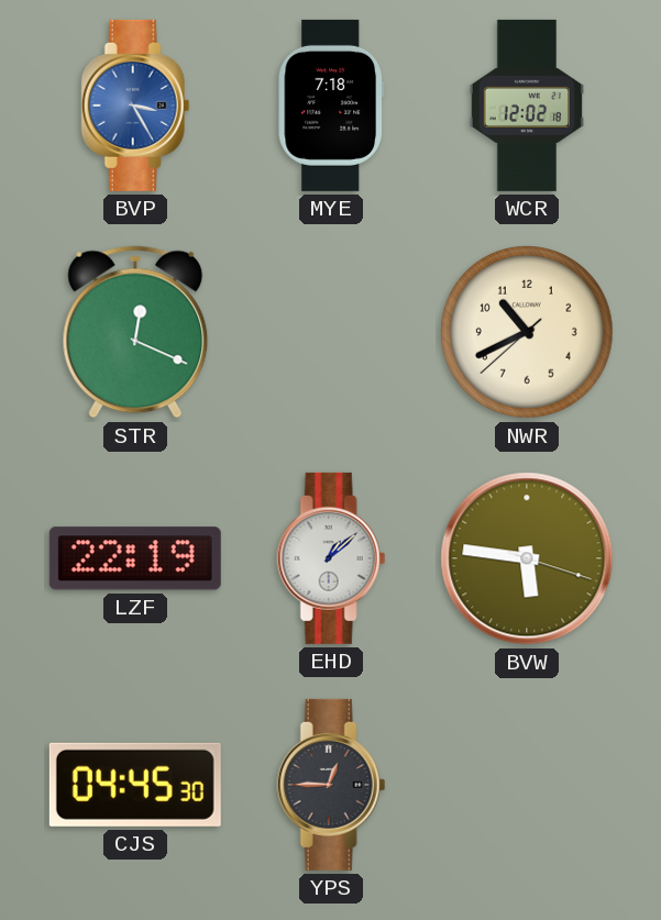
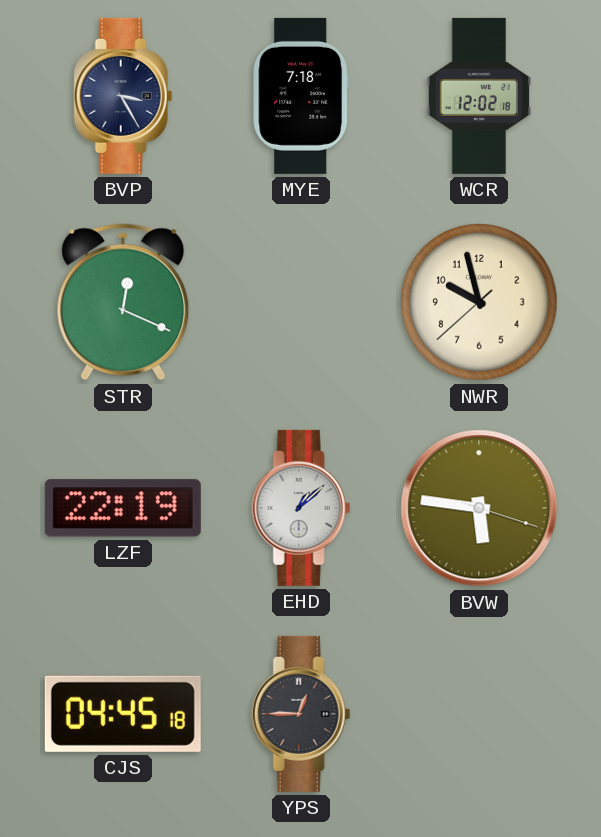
BVP dial: blue -> navy
NWR: 10:40 -> 9:57
CJS: 04:45:30 -> 04:45:18
